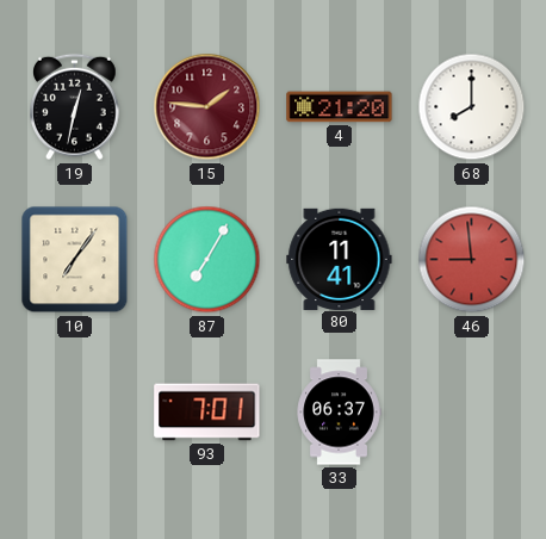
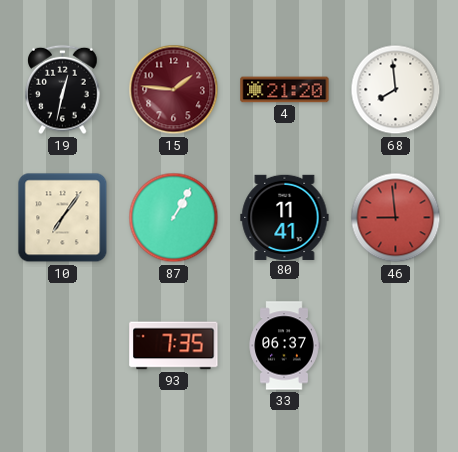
68: 8:00 -> 7:59
87: 7:05 -> 1:05
93: 7:01 -> 7:35
